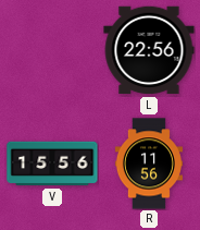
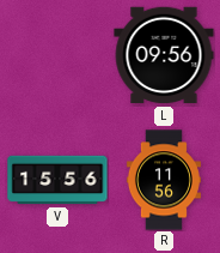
L: 22:56 -> 09:56
